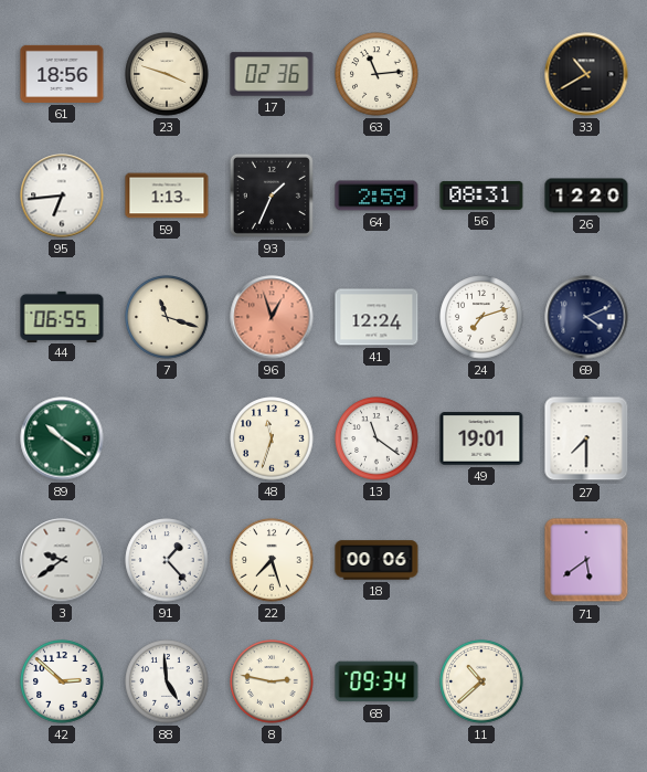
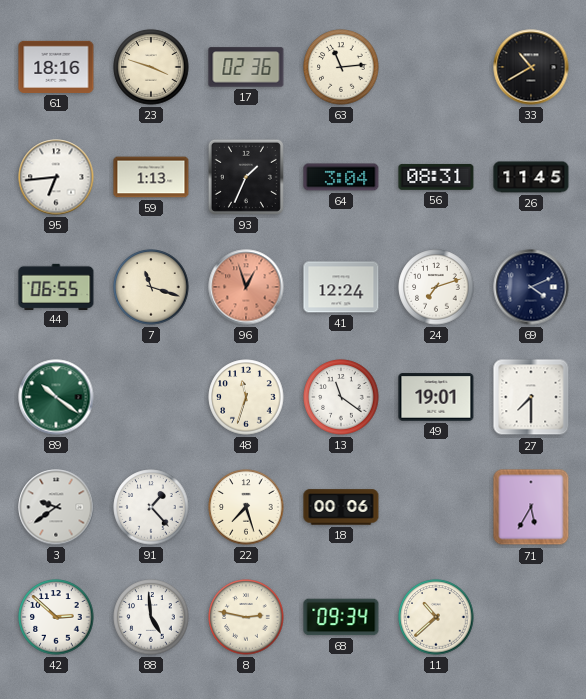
61: 18:56 -> 18:16
64: 2:59 -> 3:04
26: 12:20 -> 11:45
71: 5:39 -> 5:35
